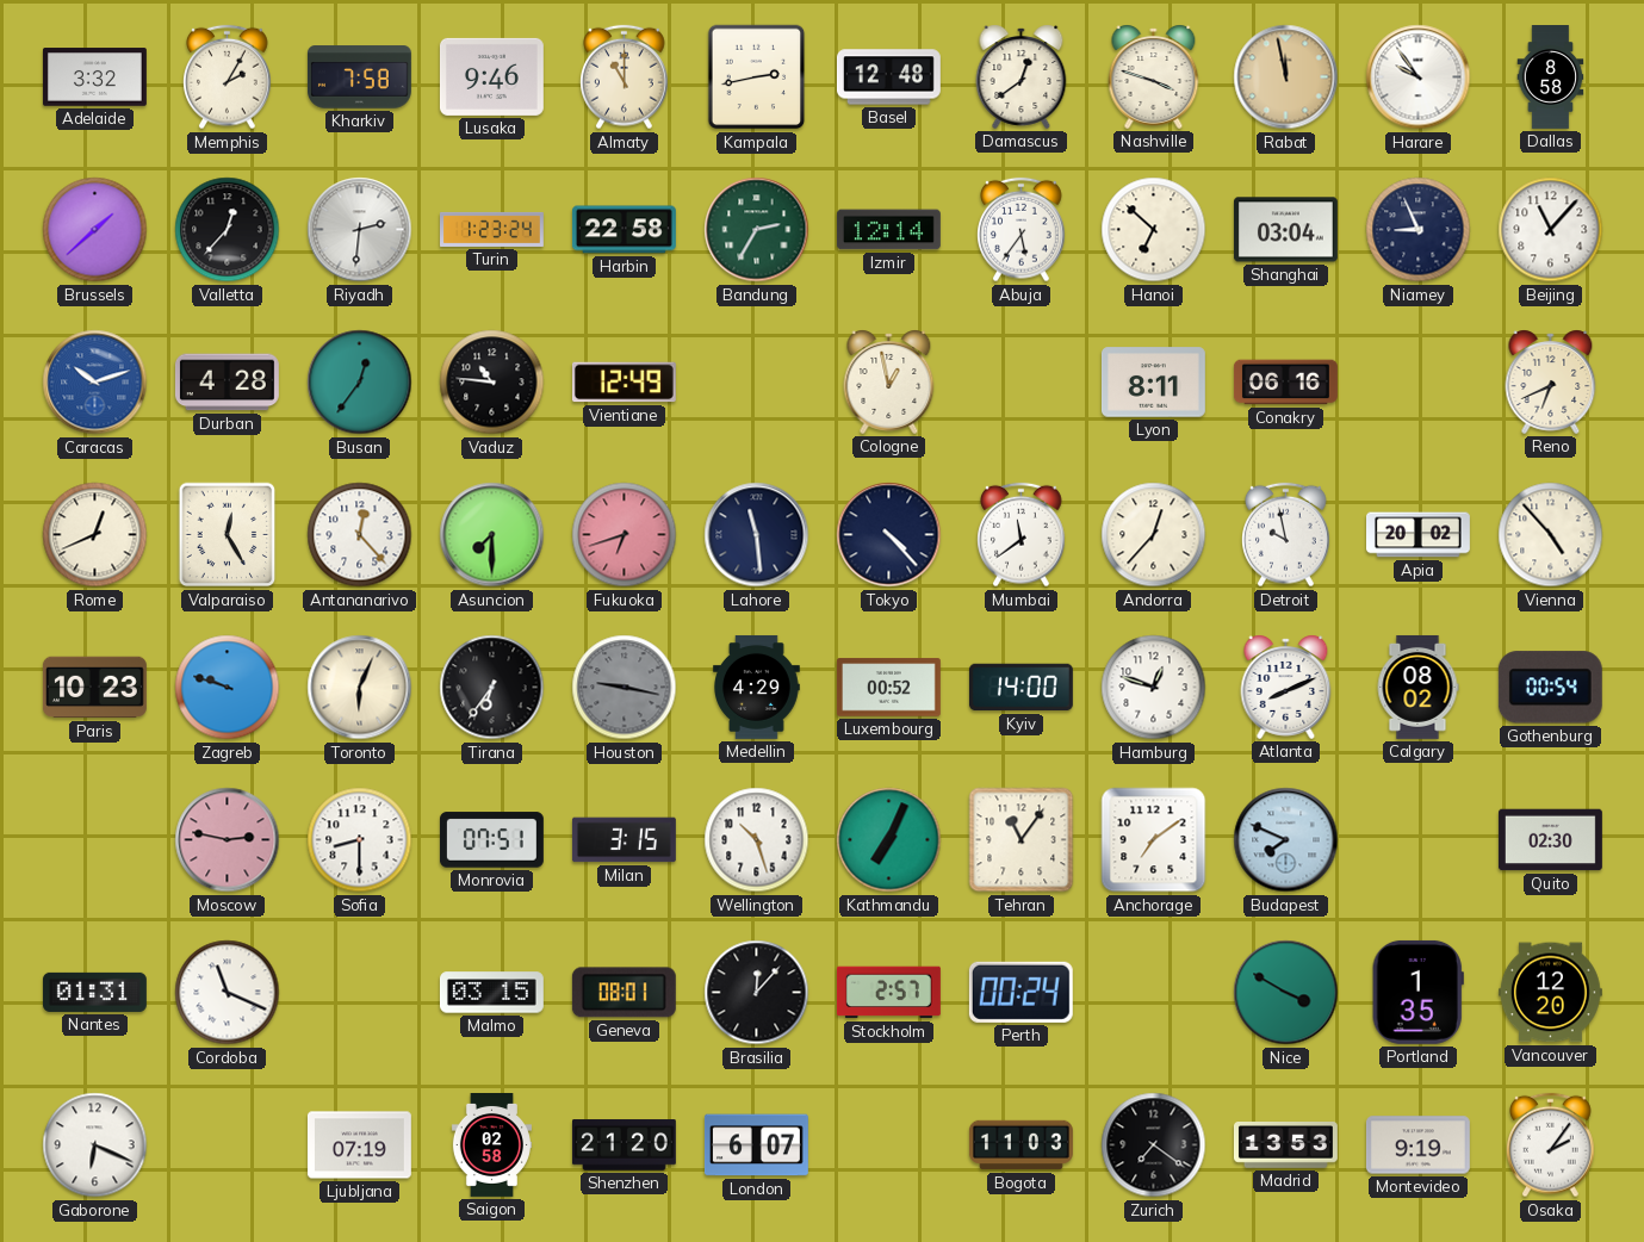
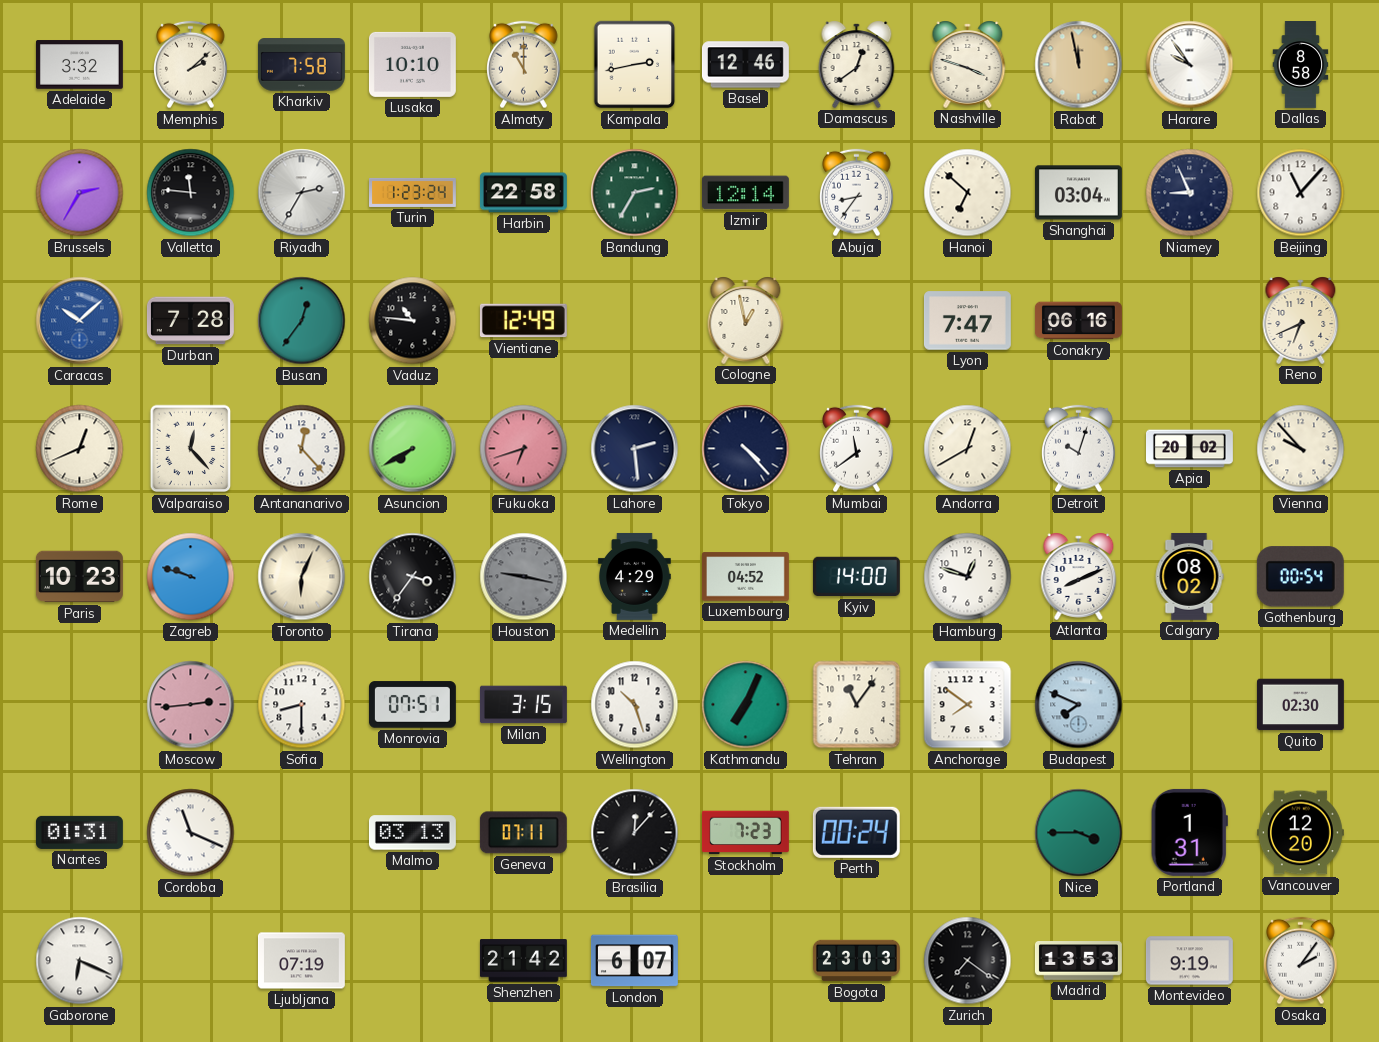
Memphis: 2:05 -> 2:08
Lusaka: 9:46 -> 10:10
Basel: 12:48 -> 12:46
Brussels: 1:38 -> 2:35
Valletta: 12:37 -> 11:46
Riyadh: 2:31 -> 2:35
Abuja: 5:36 -> 8:36
Caracas: 10:12 -> 10:08
Durban: 4:28 -> 7:28
Lyon: 8:11 -> 7:47
Valparaiso: 12:25 -> 12:23
Asuncion: 7:30 -> 7:40
Lahore: 11:29 -> 2:29
Andorra: 12:37 -> 12:40
Detroit: 9:58 -> 10:03
Vienna: 4:53 -> 9:53
Tirana: 6:36 -> 3:36
Luxembourg: 00:52 -> 04:52
Moscow: 2:47 -> 2:44
Anchorage: 7:09 -> 7:51
Malmo: 03:15 -> 03:13
Geneva: 08:01 -> 07:11
Stockholm: 2:57 -> 7:23
Nice: 3:50 -> 3:45
Portland: 1:35 -> 1:31
Saigon: 02:58 -> none
Shenzhen: 21:20 -> 21:42
Bogota: 11:03 -> 23:03
